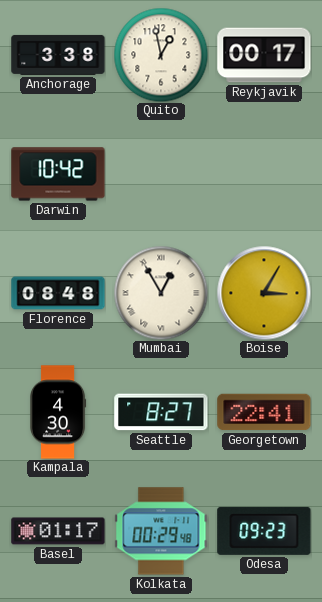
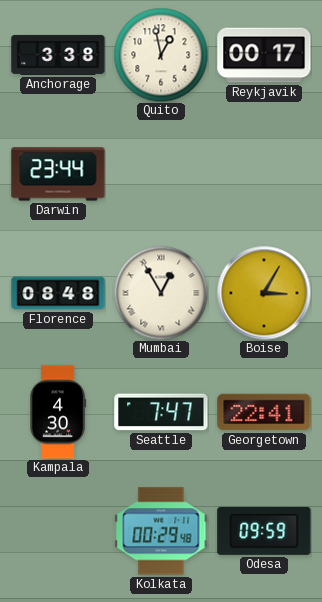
Darwin: 10:42 -> 23:44
Seattle: 8:27 -> 7:47
Basel: 01:17 -> none
Odesa: 09:23 -> 09:59
